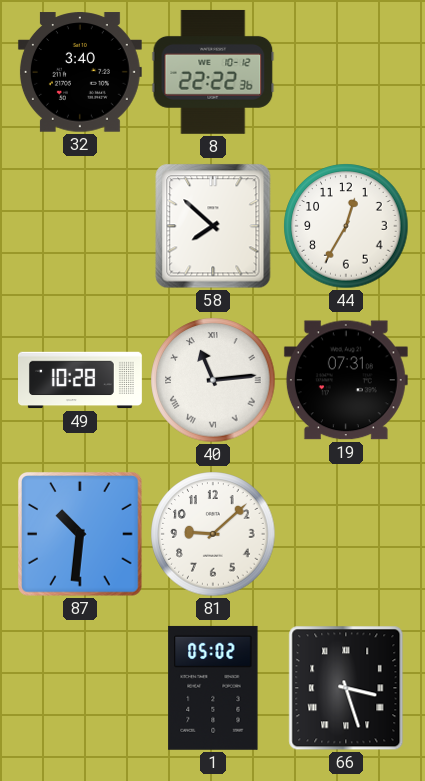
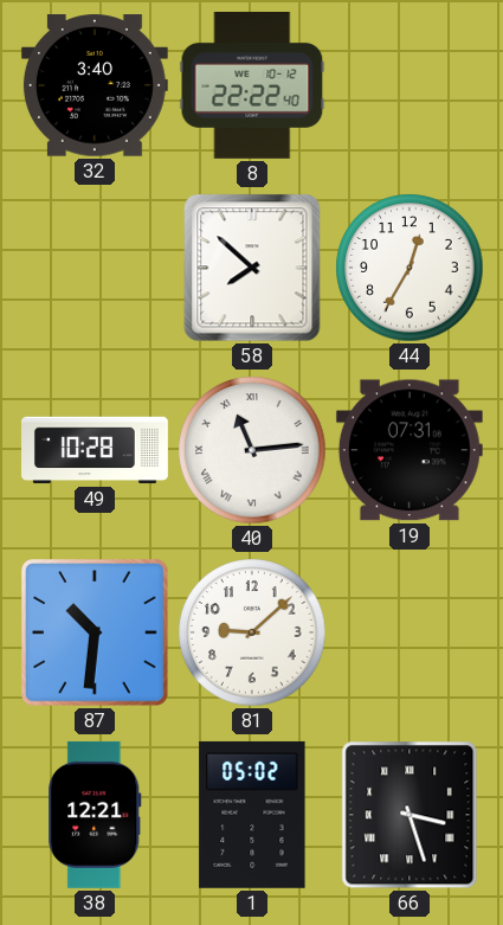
8: 22:22:36 -> 22:22:40
38: none -> 12:21
